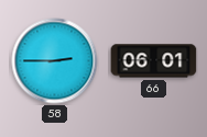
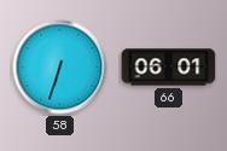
58: 2:45 -> 6:33
